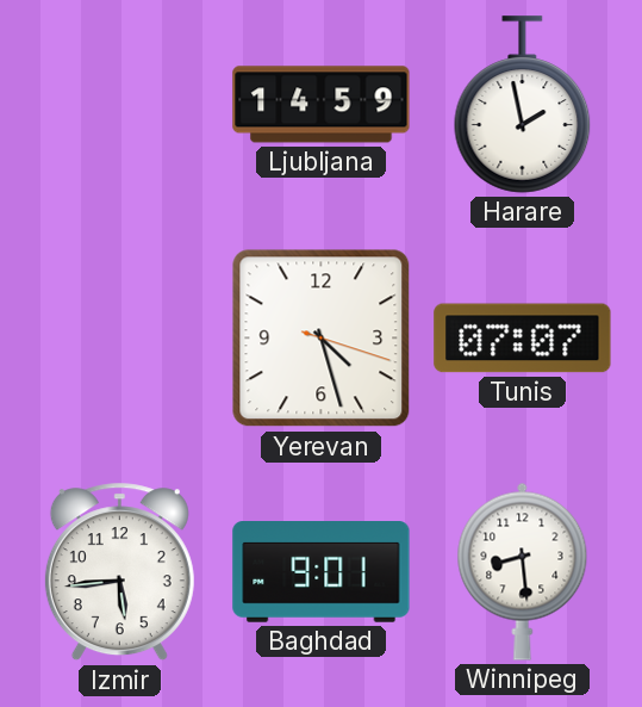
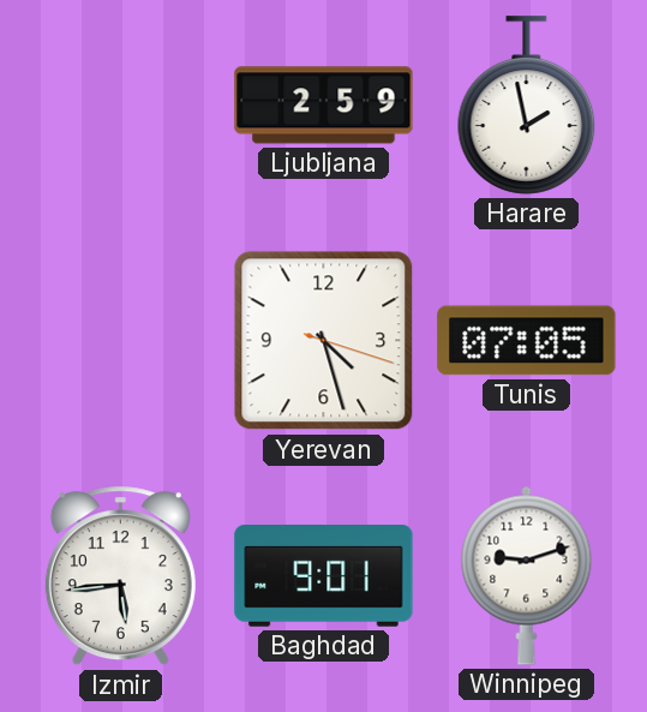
Ljubljana: 14:59 -> 2:59
Tunis: 07:07 -> 07:05
Winnipeg: 8:29 -> 9:12
